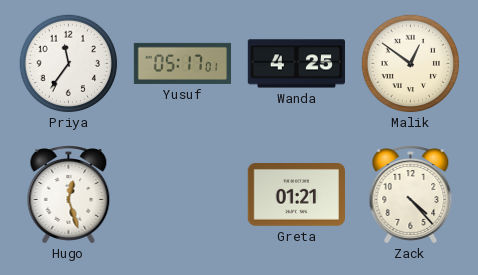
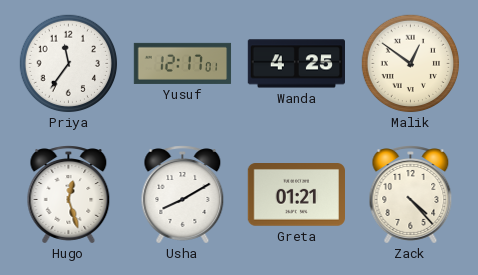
Yusuf: 05:17 -> 12:17
Usha: none -> 8:10
